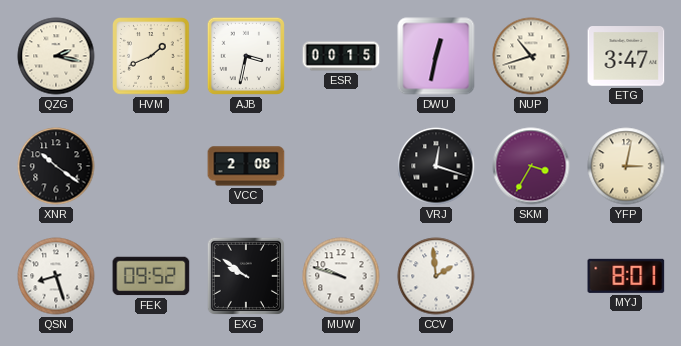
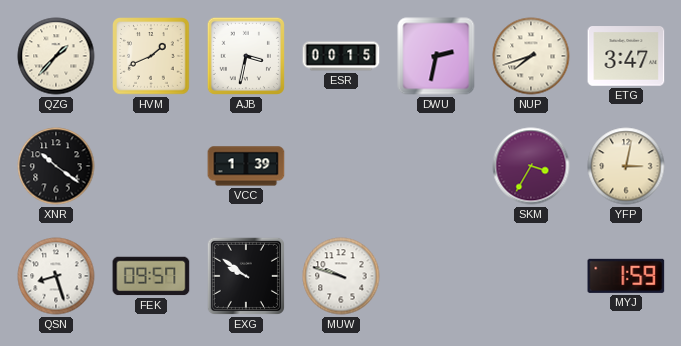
QZG: 2:17 -> 1:37
DWU: 12:32 -> 2:32
NUP: 10:42 -> 7:42
VCC: 2:08 -> 1:39
VRJ: 12:18 -> none
FEK: 09:52 -> 09:57
CCV: 1:59 -> none
MYJ: 8:01 -> 1:59
